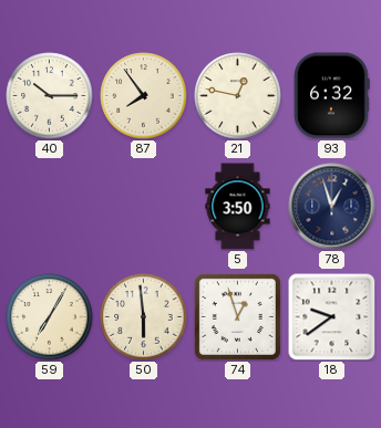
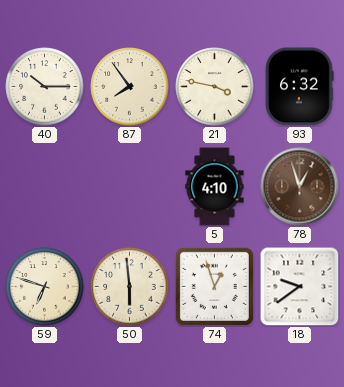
21: 12:47 -> 3:47
5: 3:50 -> 4:10
78 dial: navy -> brown
59: 7:05 -> 6:48
